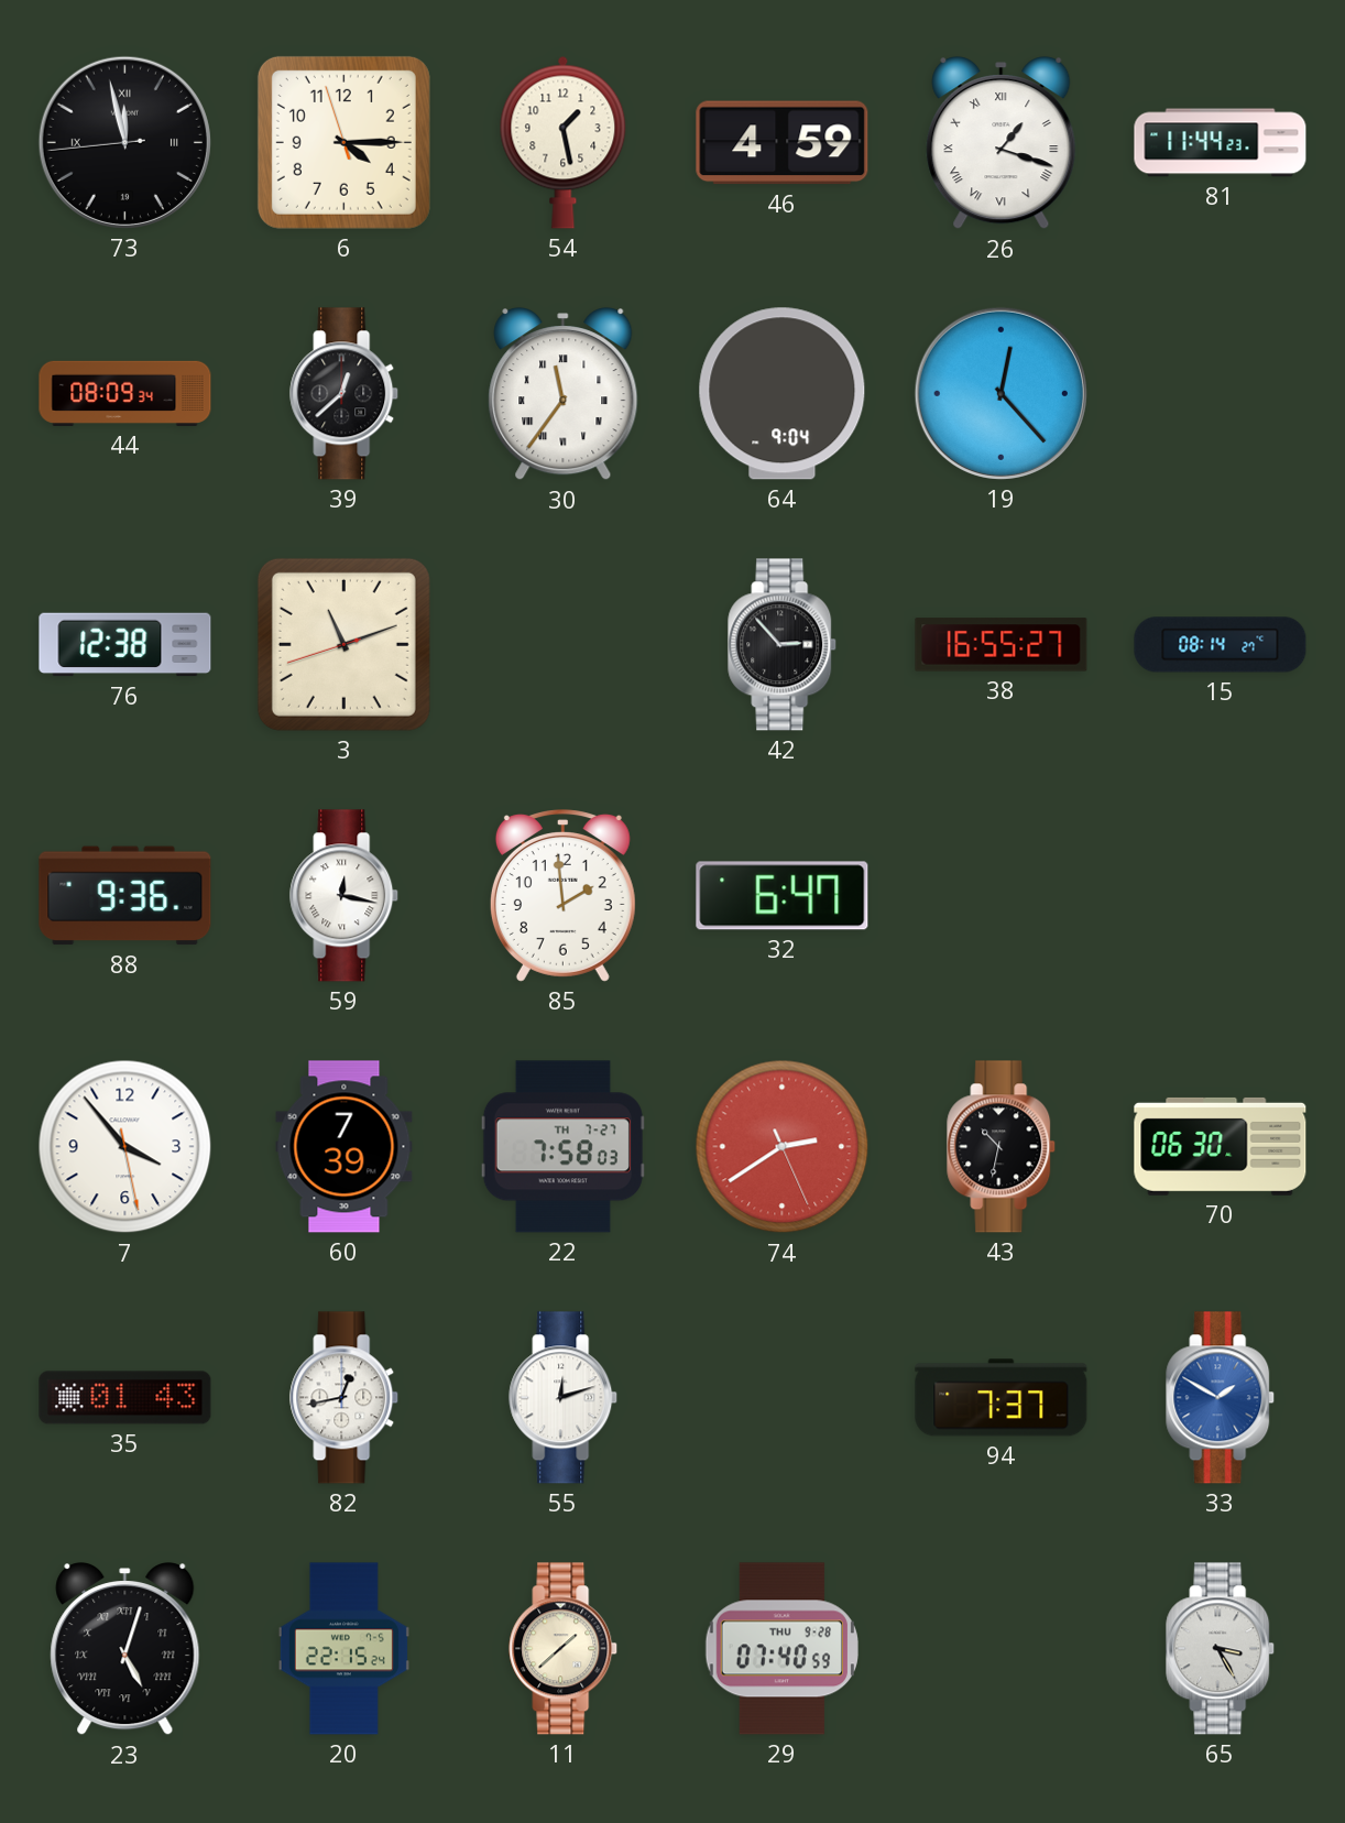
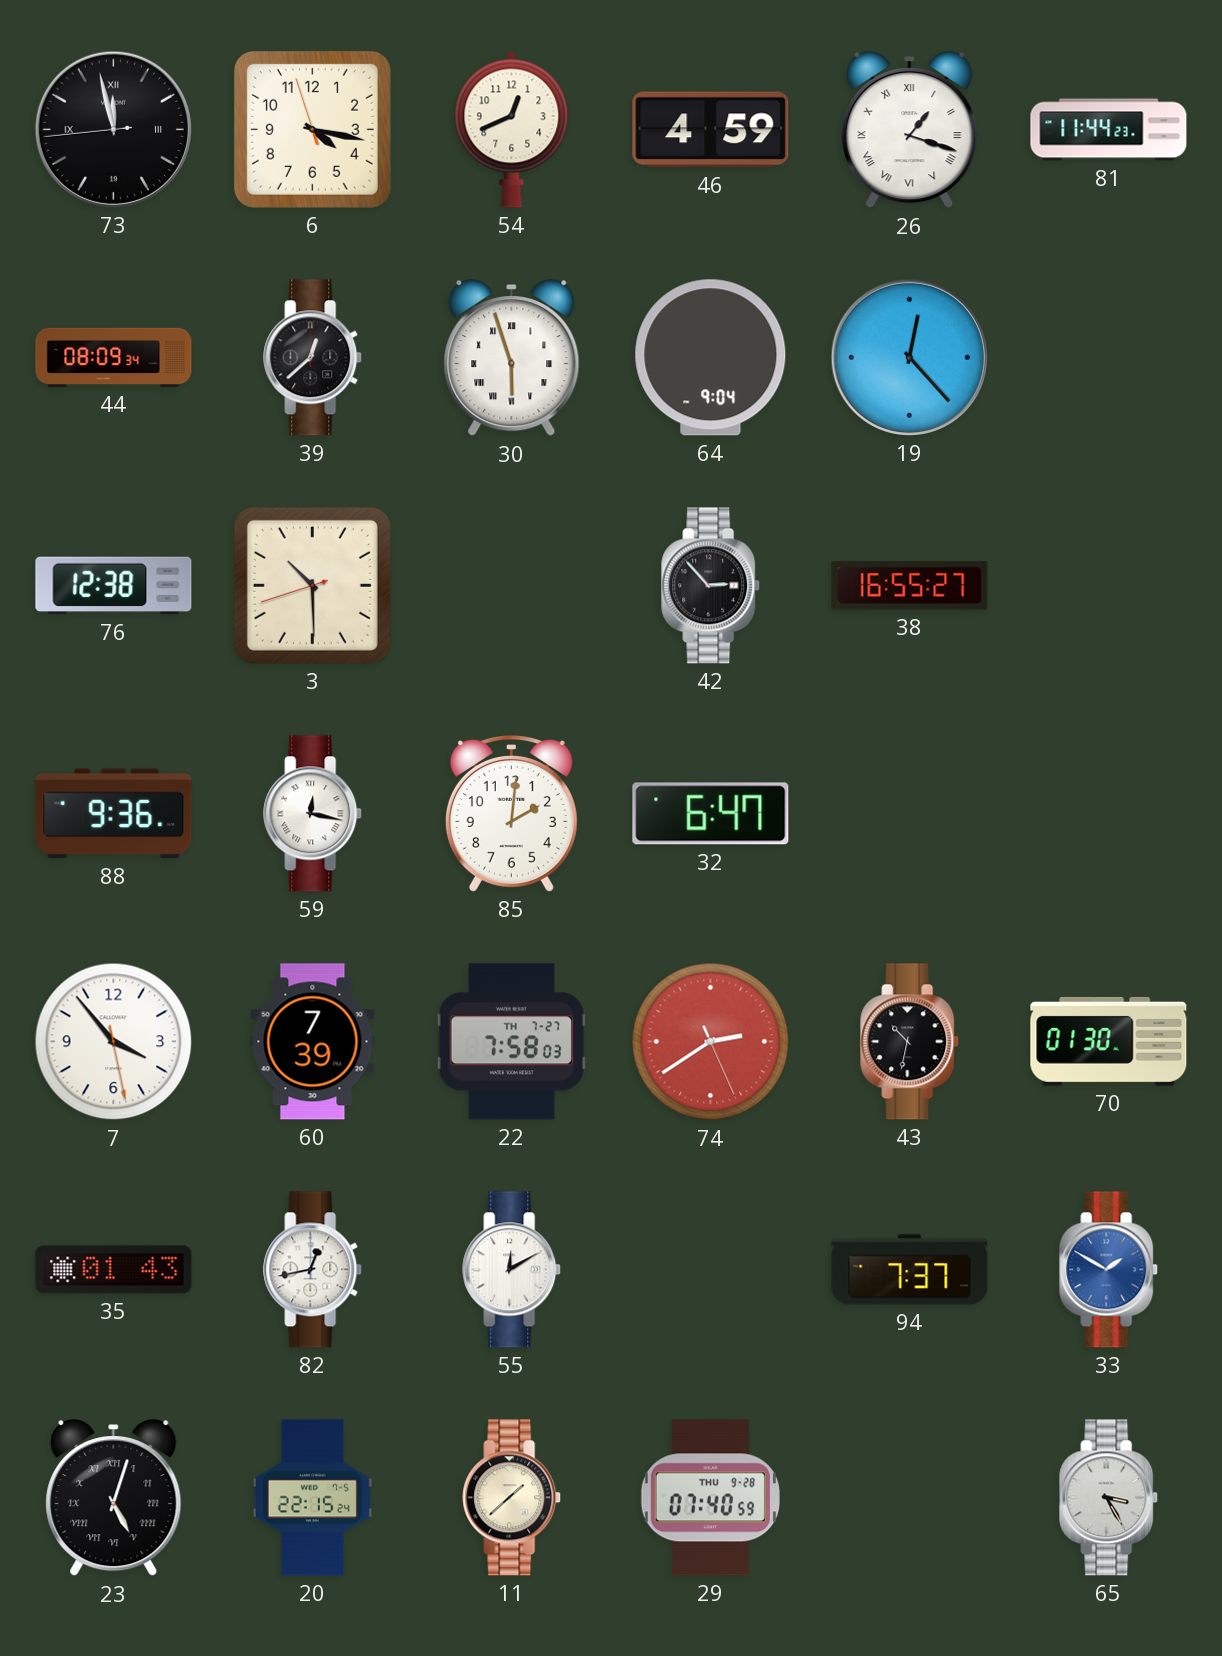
6: 4:14 -> 4:16
54: 1:28 -> 12:41
30: 11:36 -> 5:57
3: 11:11 -> 10:29
15: 08:14 -> none
85: 1:59 -> 2:01
70: 06:30 -> 01:30
55: 12:12 -> 12:10
